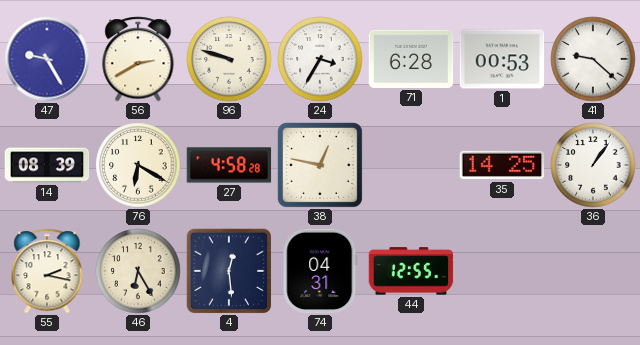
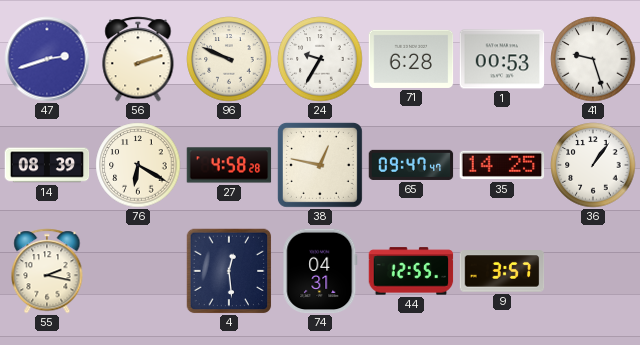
47: 9:25 -> 2:42
56: 2:40 -> 2:12
96: 9:48 -> 9:49
24: 3:35 -> 9:35
41: 9:22 -> 9:27
65: none -> 09:47
46: 6:25 -> none
9: none -> 3:57
